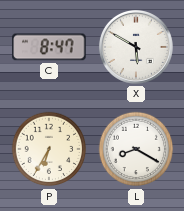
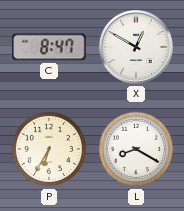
X: 5:50 -> 12:50
